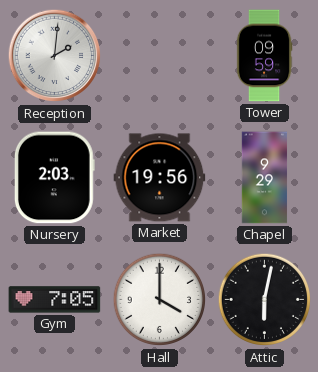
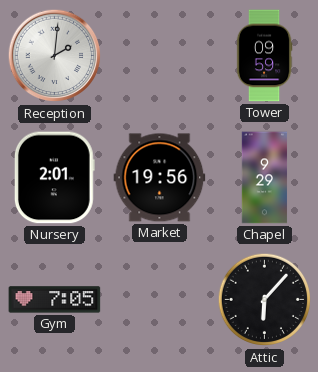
Nursery: 2:03 -> 2:01
Hall: 4:00 -> none
Attic: 6:02 -> 6:07
